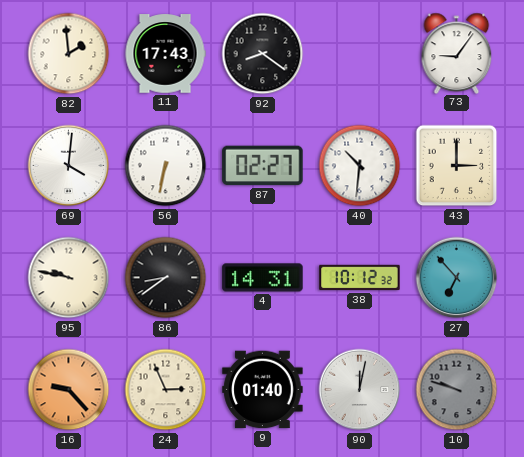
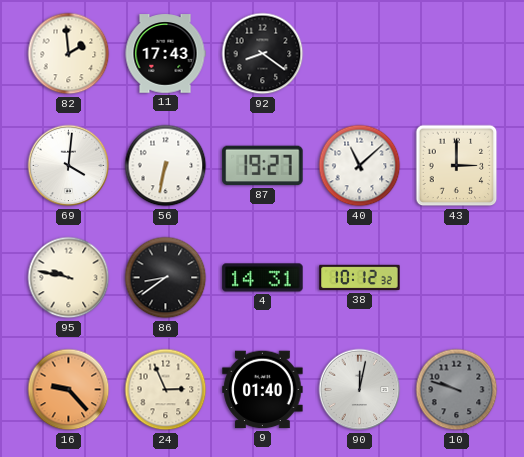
73: 9:06 -> none
87: 02:27 -> 19:27
40: 10:31 -> 11:08
27: 6:53 -> none
